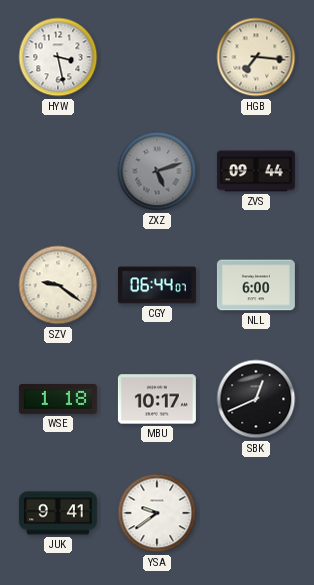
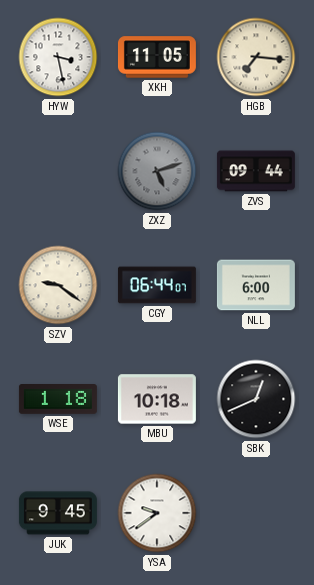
XKH: none -> 11:05
MBU: 10:17 -> 10:18
JUK: 9:41 -> 9:45
